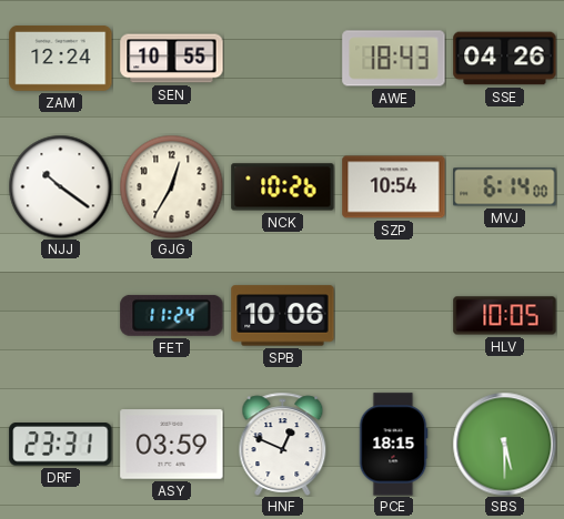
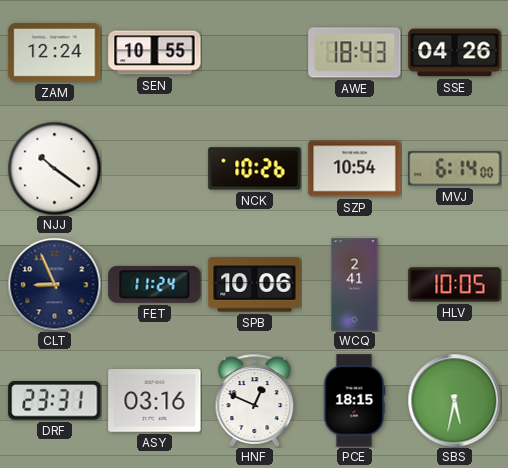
GJG: 12:35 -> none
CLT: none -> 8:56
WCQ: none -> 2:41
ASY: 03:59 -> 03:16
SBS: 5:30 -> 5:32
